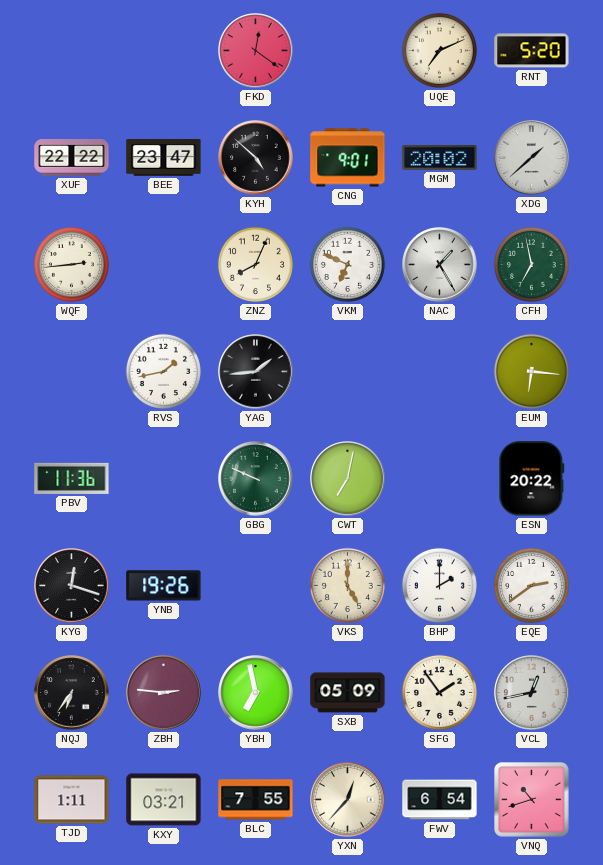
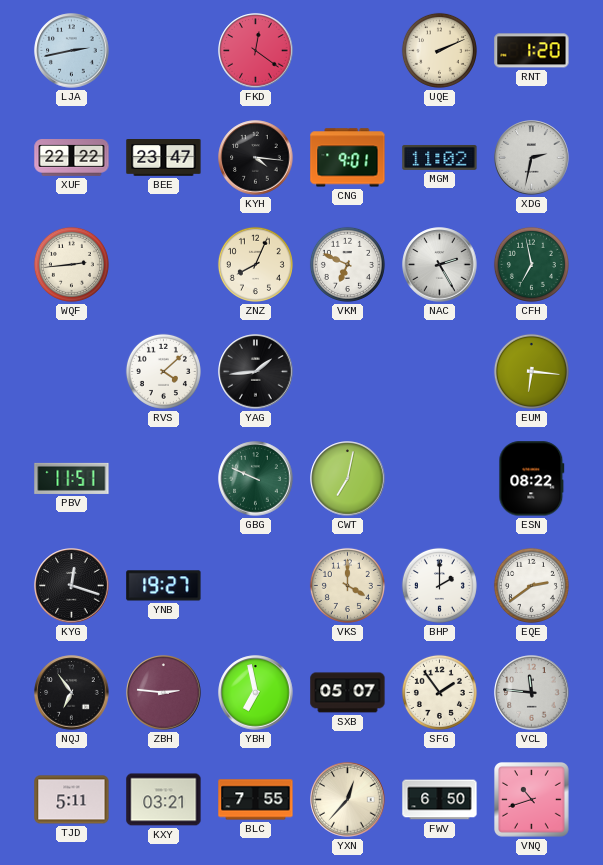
LJA: none -> 2:43
UQE: 7:11 -> 2:11
RNT: 5:20 -> 1:20
KYH: 4:52 -> 4:16
MGM: 20:02 -> 11:02
XDG: 1:38 -> 2:32
NAC: 1:25 -> 2:25
RVS: 1:43 -> 4:08
PBV: 11:36 -> 11:51
ESN: 20:22 -> 08:22
YNB: 19:26 -> 19:27
VKS: 5:00 -> 4:00
NQJ: 6:36 -> 6:54
SXB: 05:09 -> 05:07
VCL: 12:43 -> 11:46
TJD: 1:11 -> 5:11
FWV: 6:54 -> 6:50
